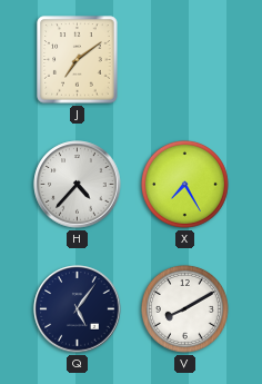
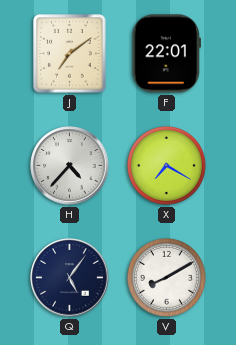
F: none -> 22:01
X: 7:25 -> 7:20
